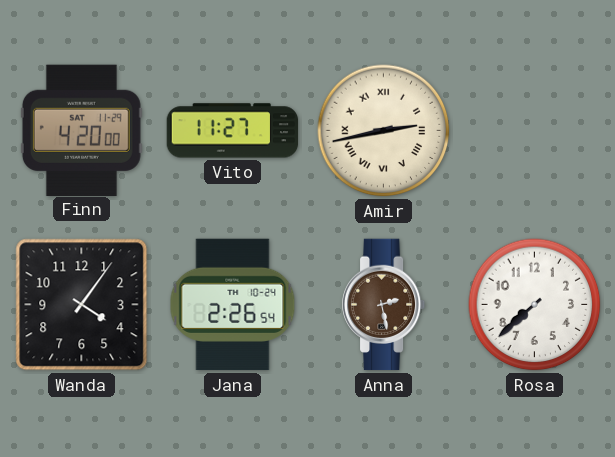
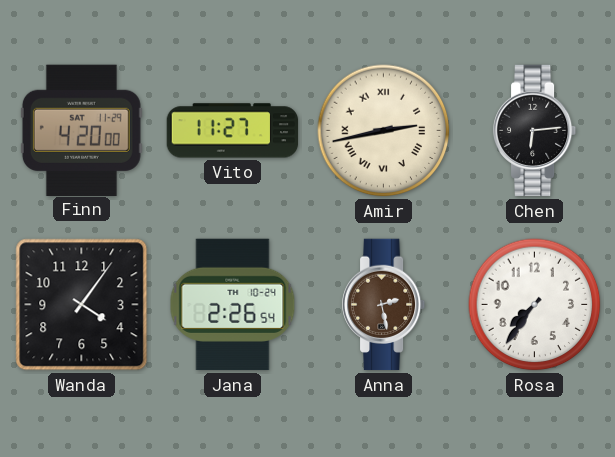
Chen: none -> 6:14
Rosa: 7:38 -> 7:36
